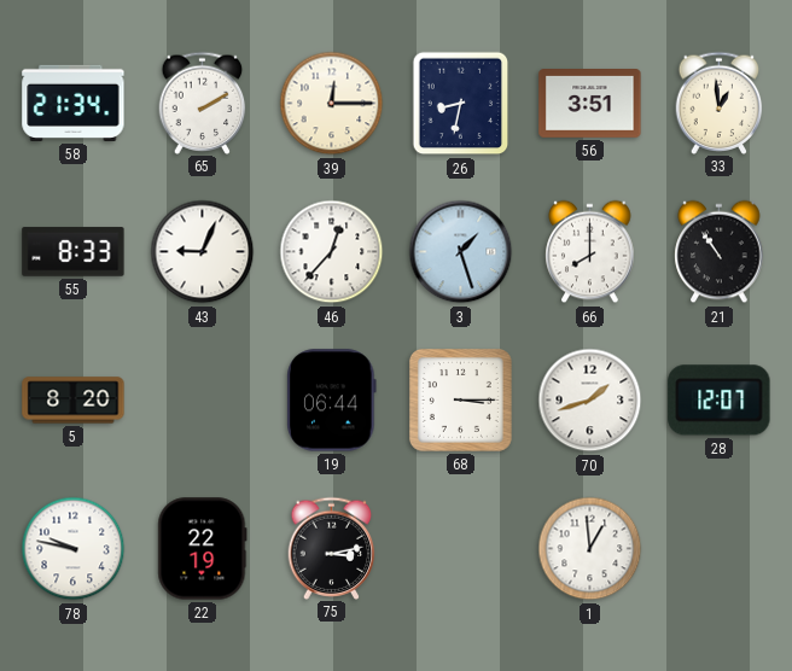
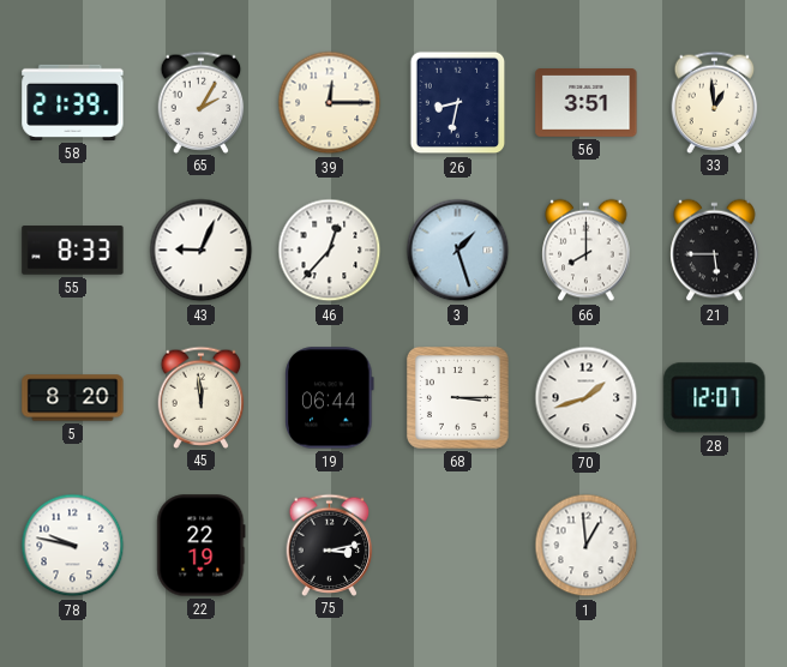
58: 21:34 -> 21:39
65: 2:10 -> 2:05
21: 10:54 -> 5:45
45: none -> 11:59
